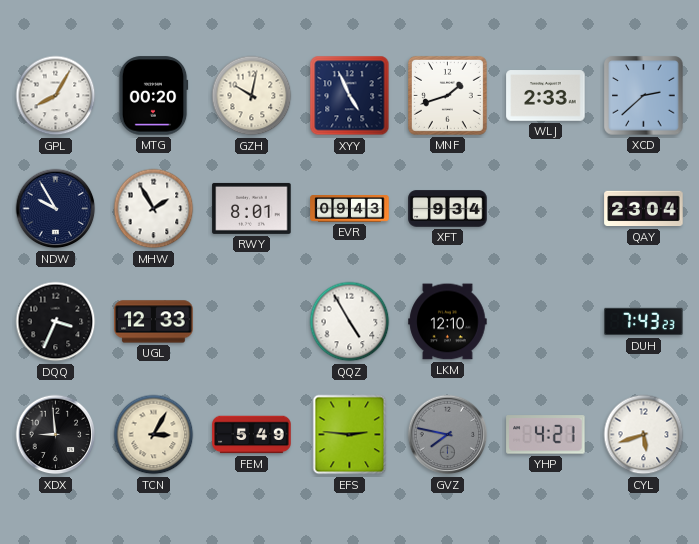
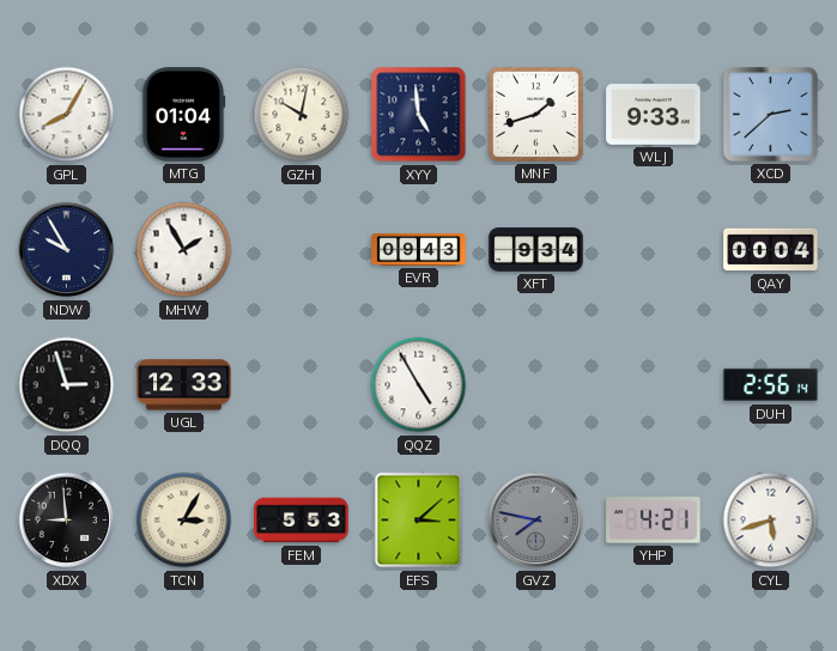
MTG: 00:20 -> 01:04
XYY: 4:56 -> 4:59
WLJ: 2:33 -> 9:33
RWY: 8:01 -> none
QAY: 23:04 -> 00:04
DQQ: 3:34 -> 2:57
LKM: 12:10 -> none
DUH: 7:43 -> 2:56
FEM: 5:49 -> 5:53
EFS: 2:46 -> 3:08
